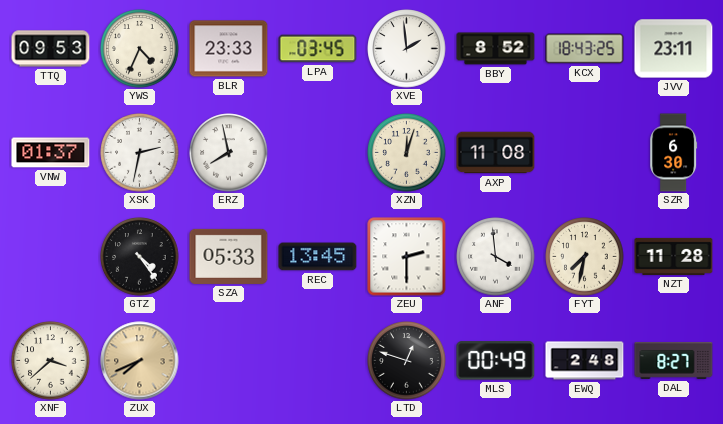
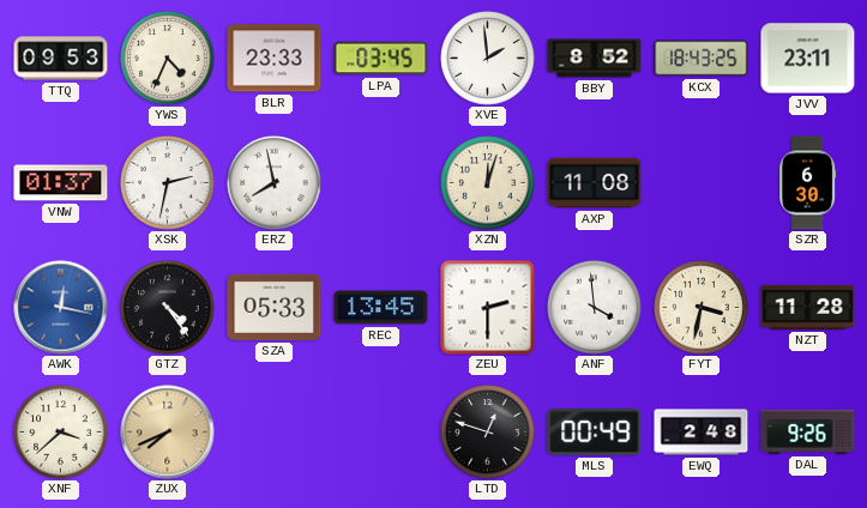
AWK: none -> 12:17
FYT: 7:32 -> 3:32
DAL: 8:27 -> 9:26
